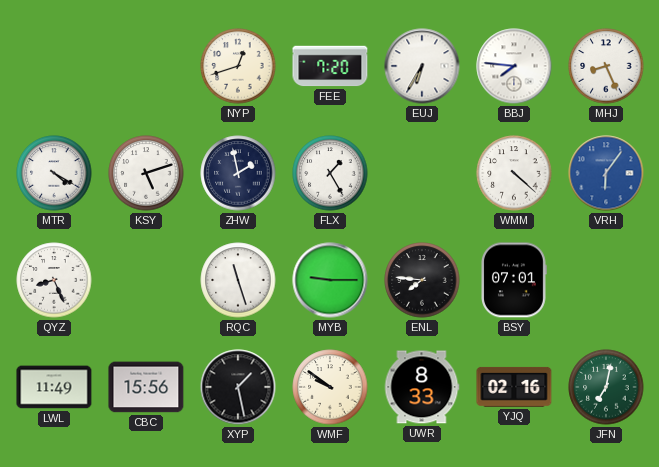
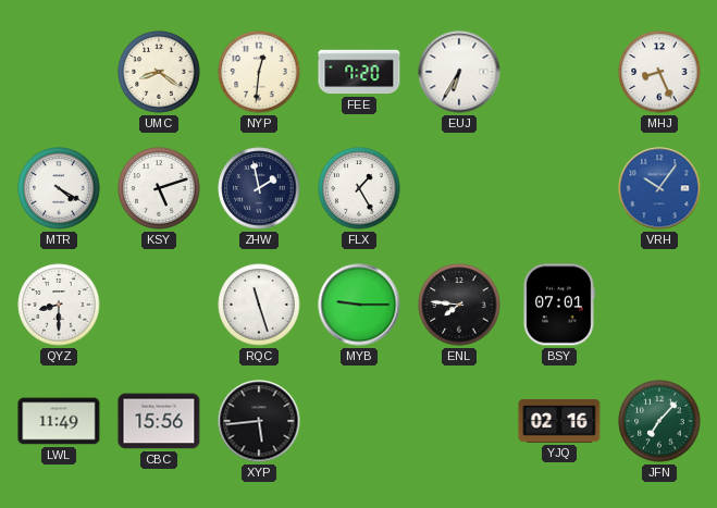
UMC: none -> 8:21
NYP: 12:42 -> 12:31
BBJ: 7:46 -> none
WMM: 4:22 -> none
VRH: 6:06 -> 10:06
QYZ: 8:26 -> 8:30
XYP: 1:28 -> 5:44
WMF: 9:51 -> none
UWR: 8:33 -> none
JFN: 7:02 -> 7:07
